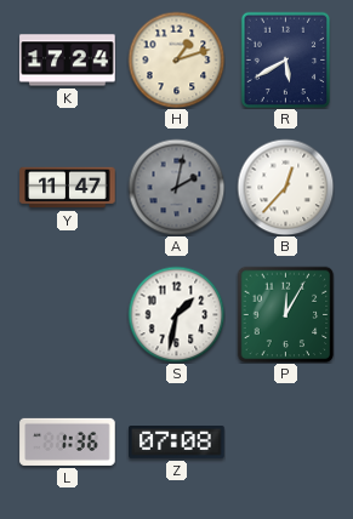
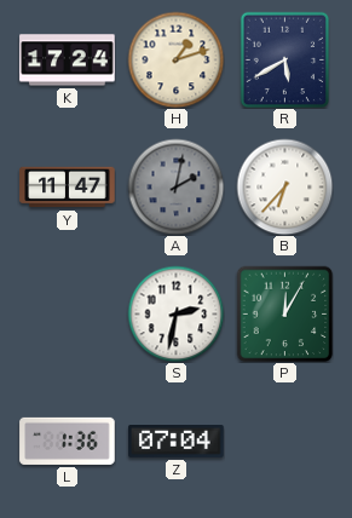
B: 12:37 -> 6:37
S: 1:32 -> 2:32
Z: 07:08 -> 07:04
